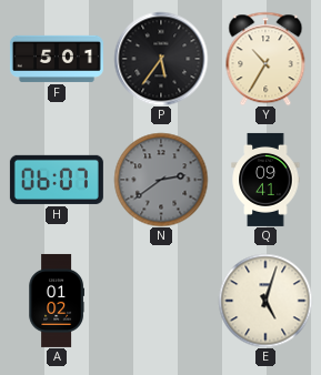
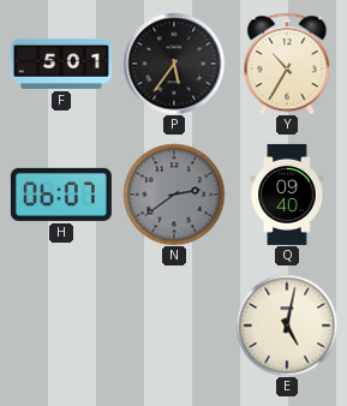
Q: 09:41 -> 09:40
A: 01:02 -> none
E: 5:03 -> 5:02
